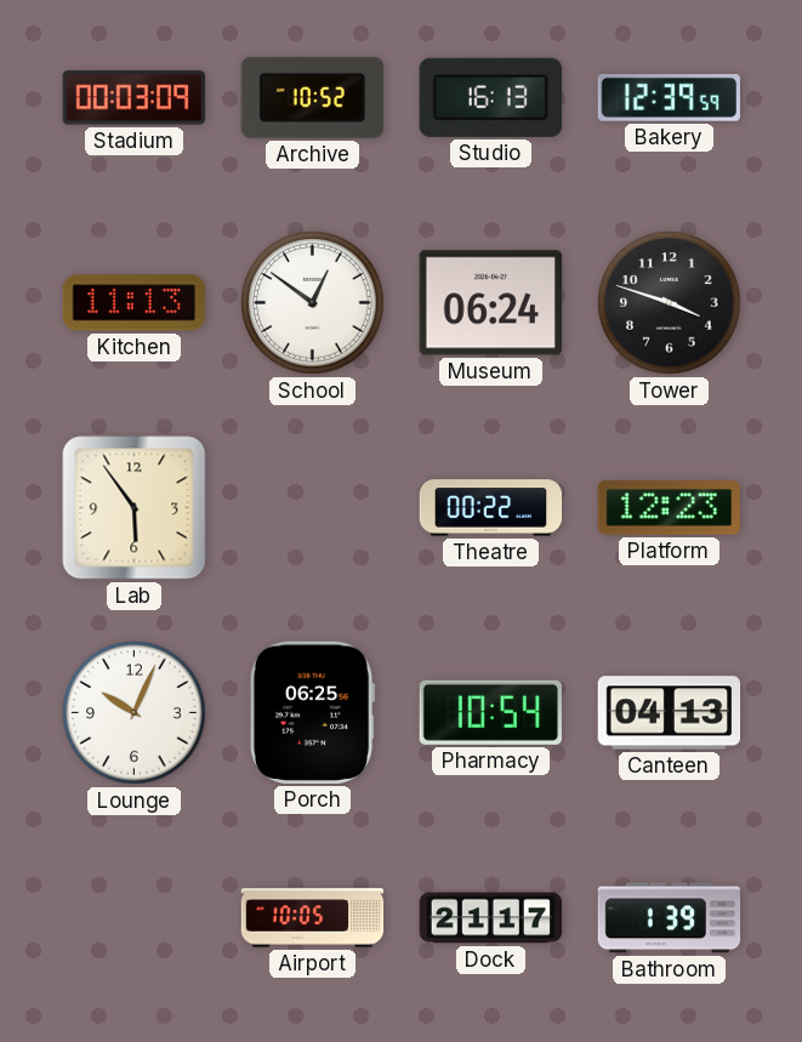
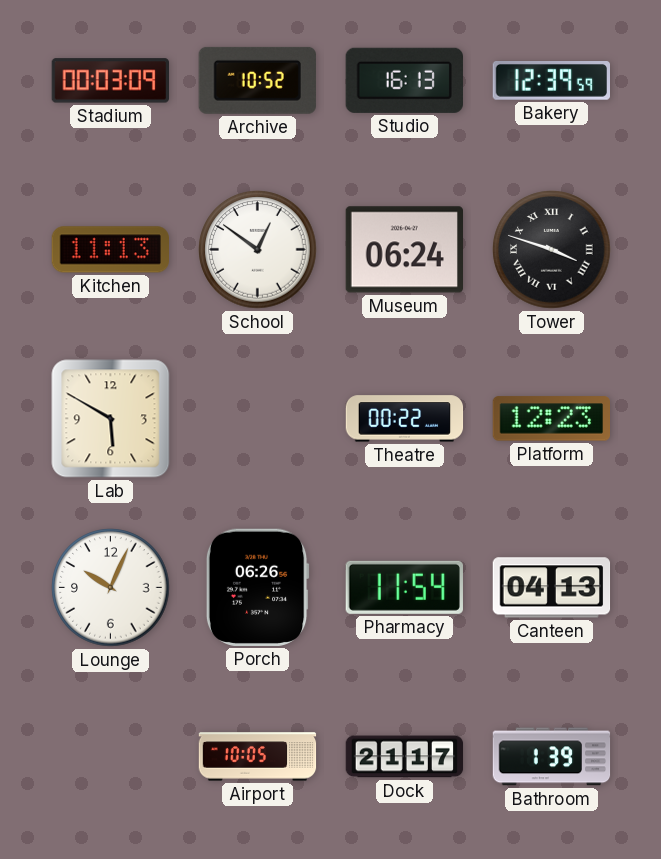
Tower numerals: Arabic -> Roman
Lab: 5:54 -> 5:50
Porch: 06:25 -> 06:26
Pharmacy: 10:54 -> 11:54
